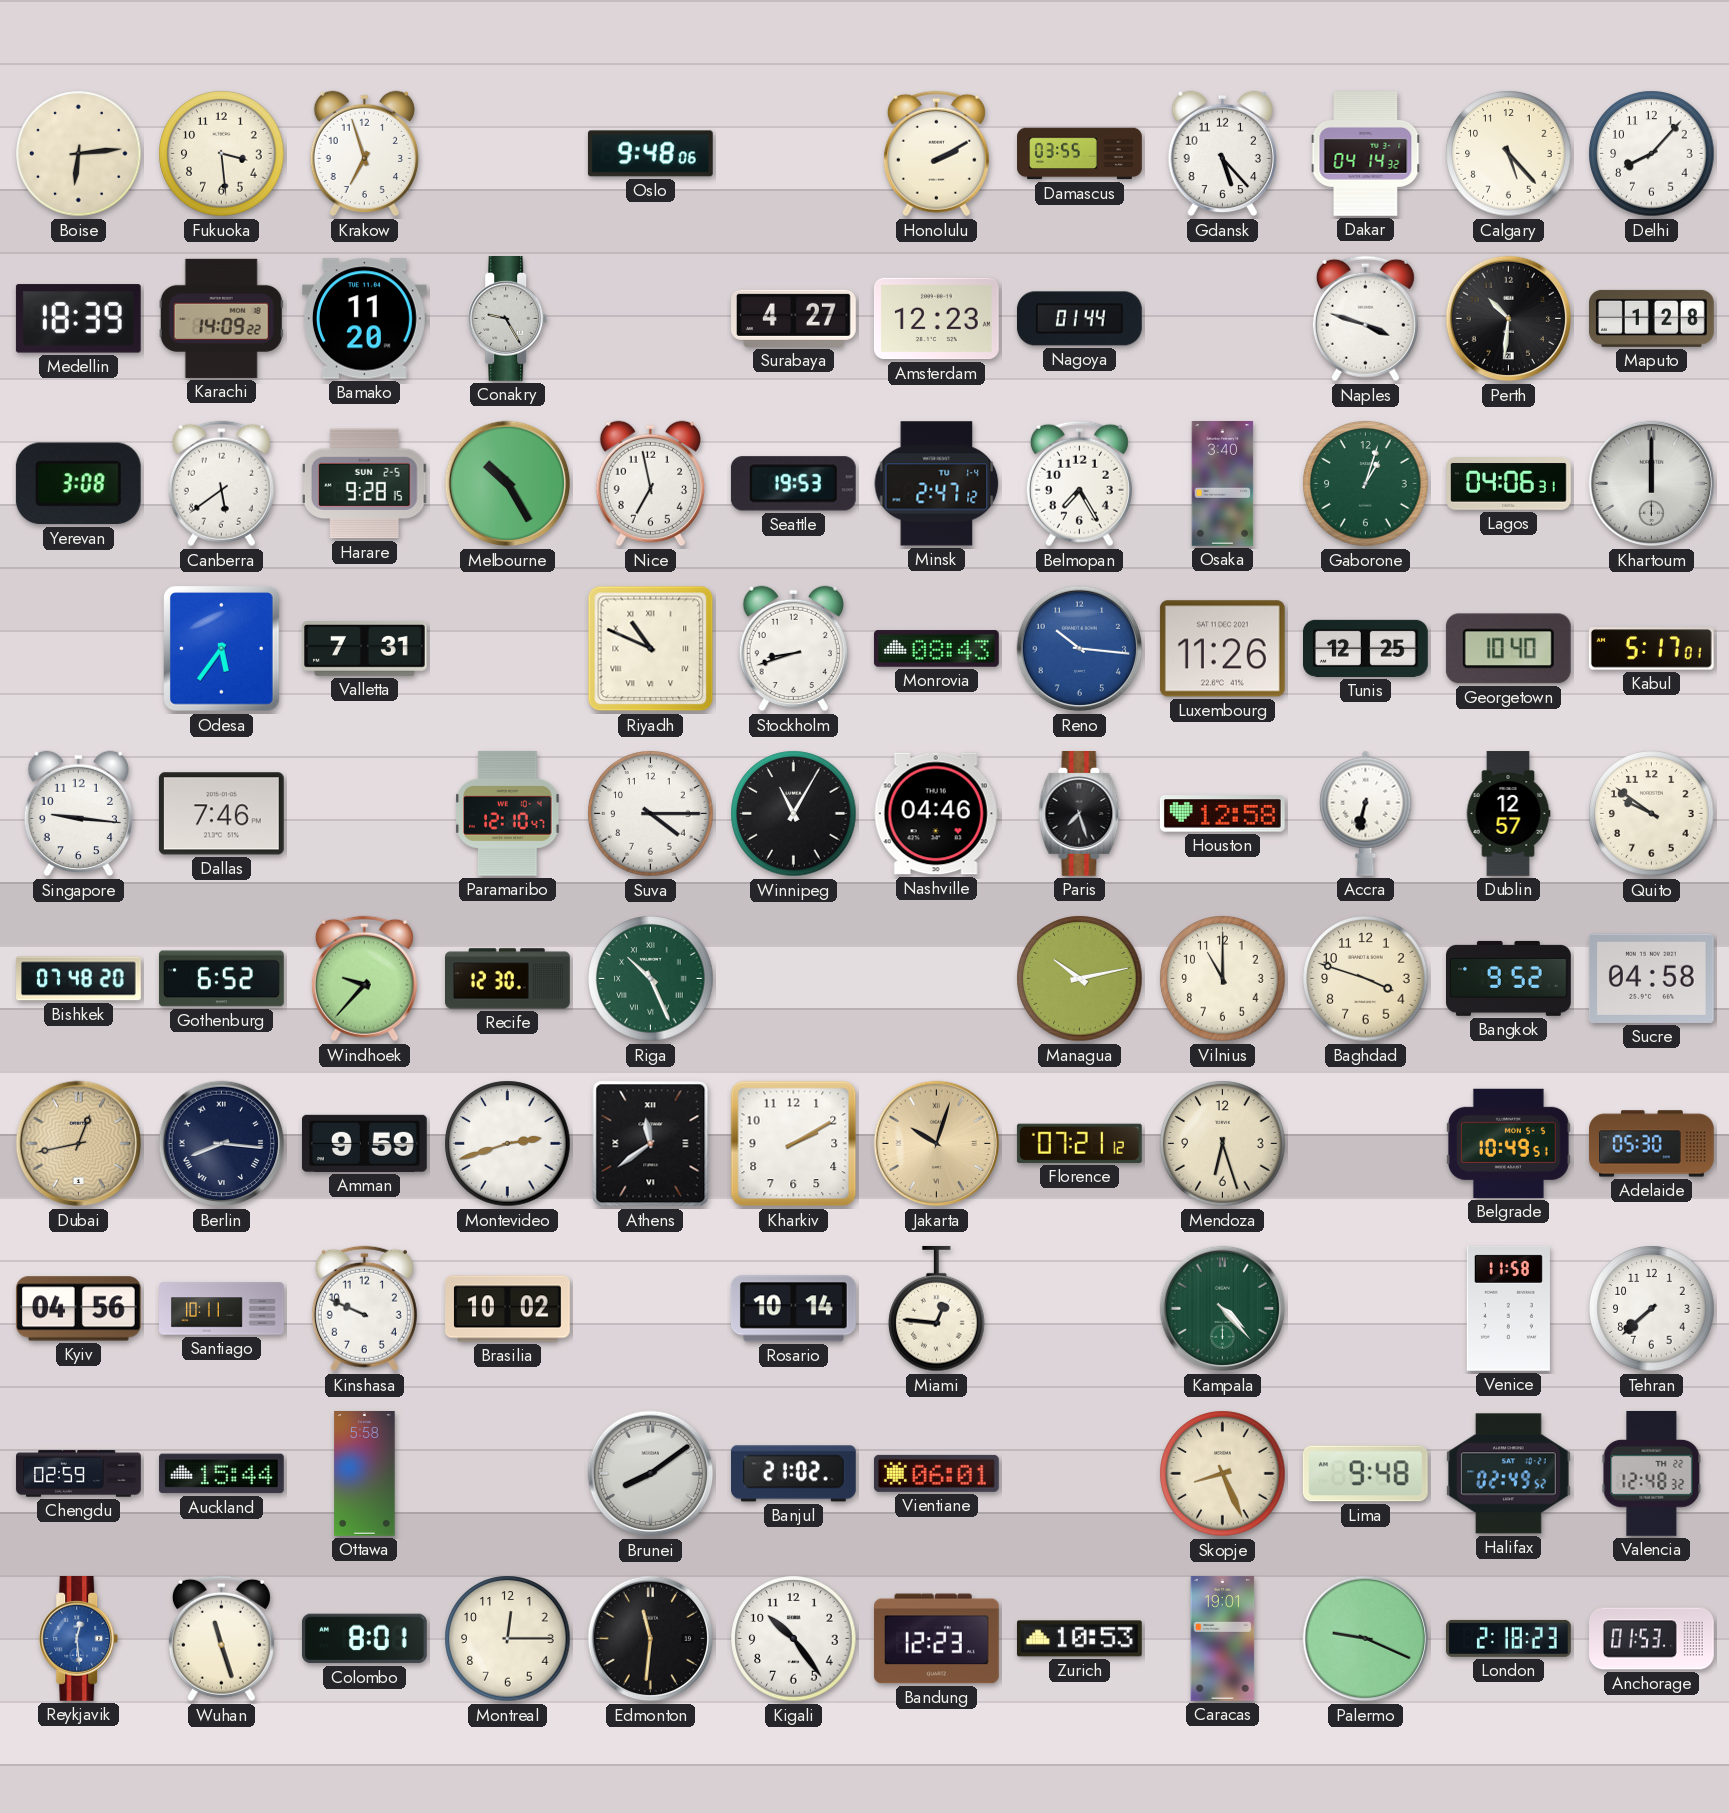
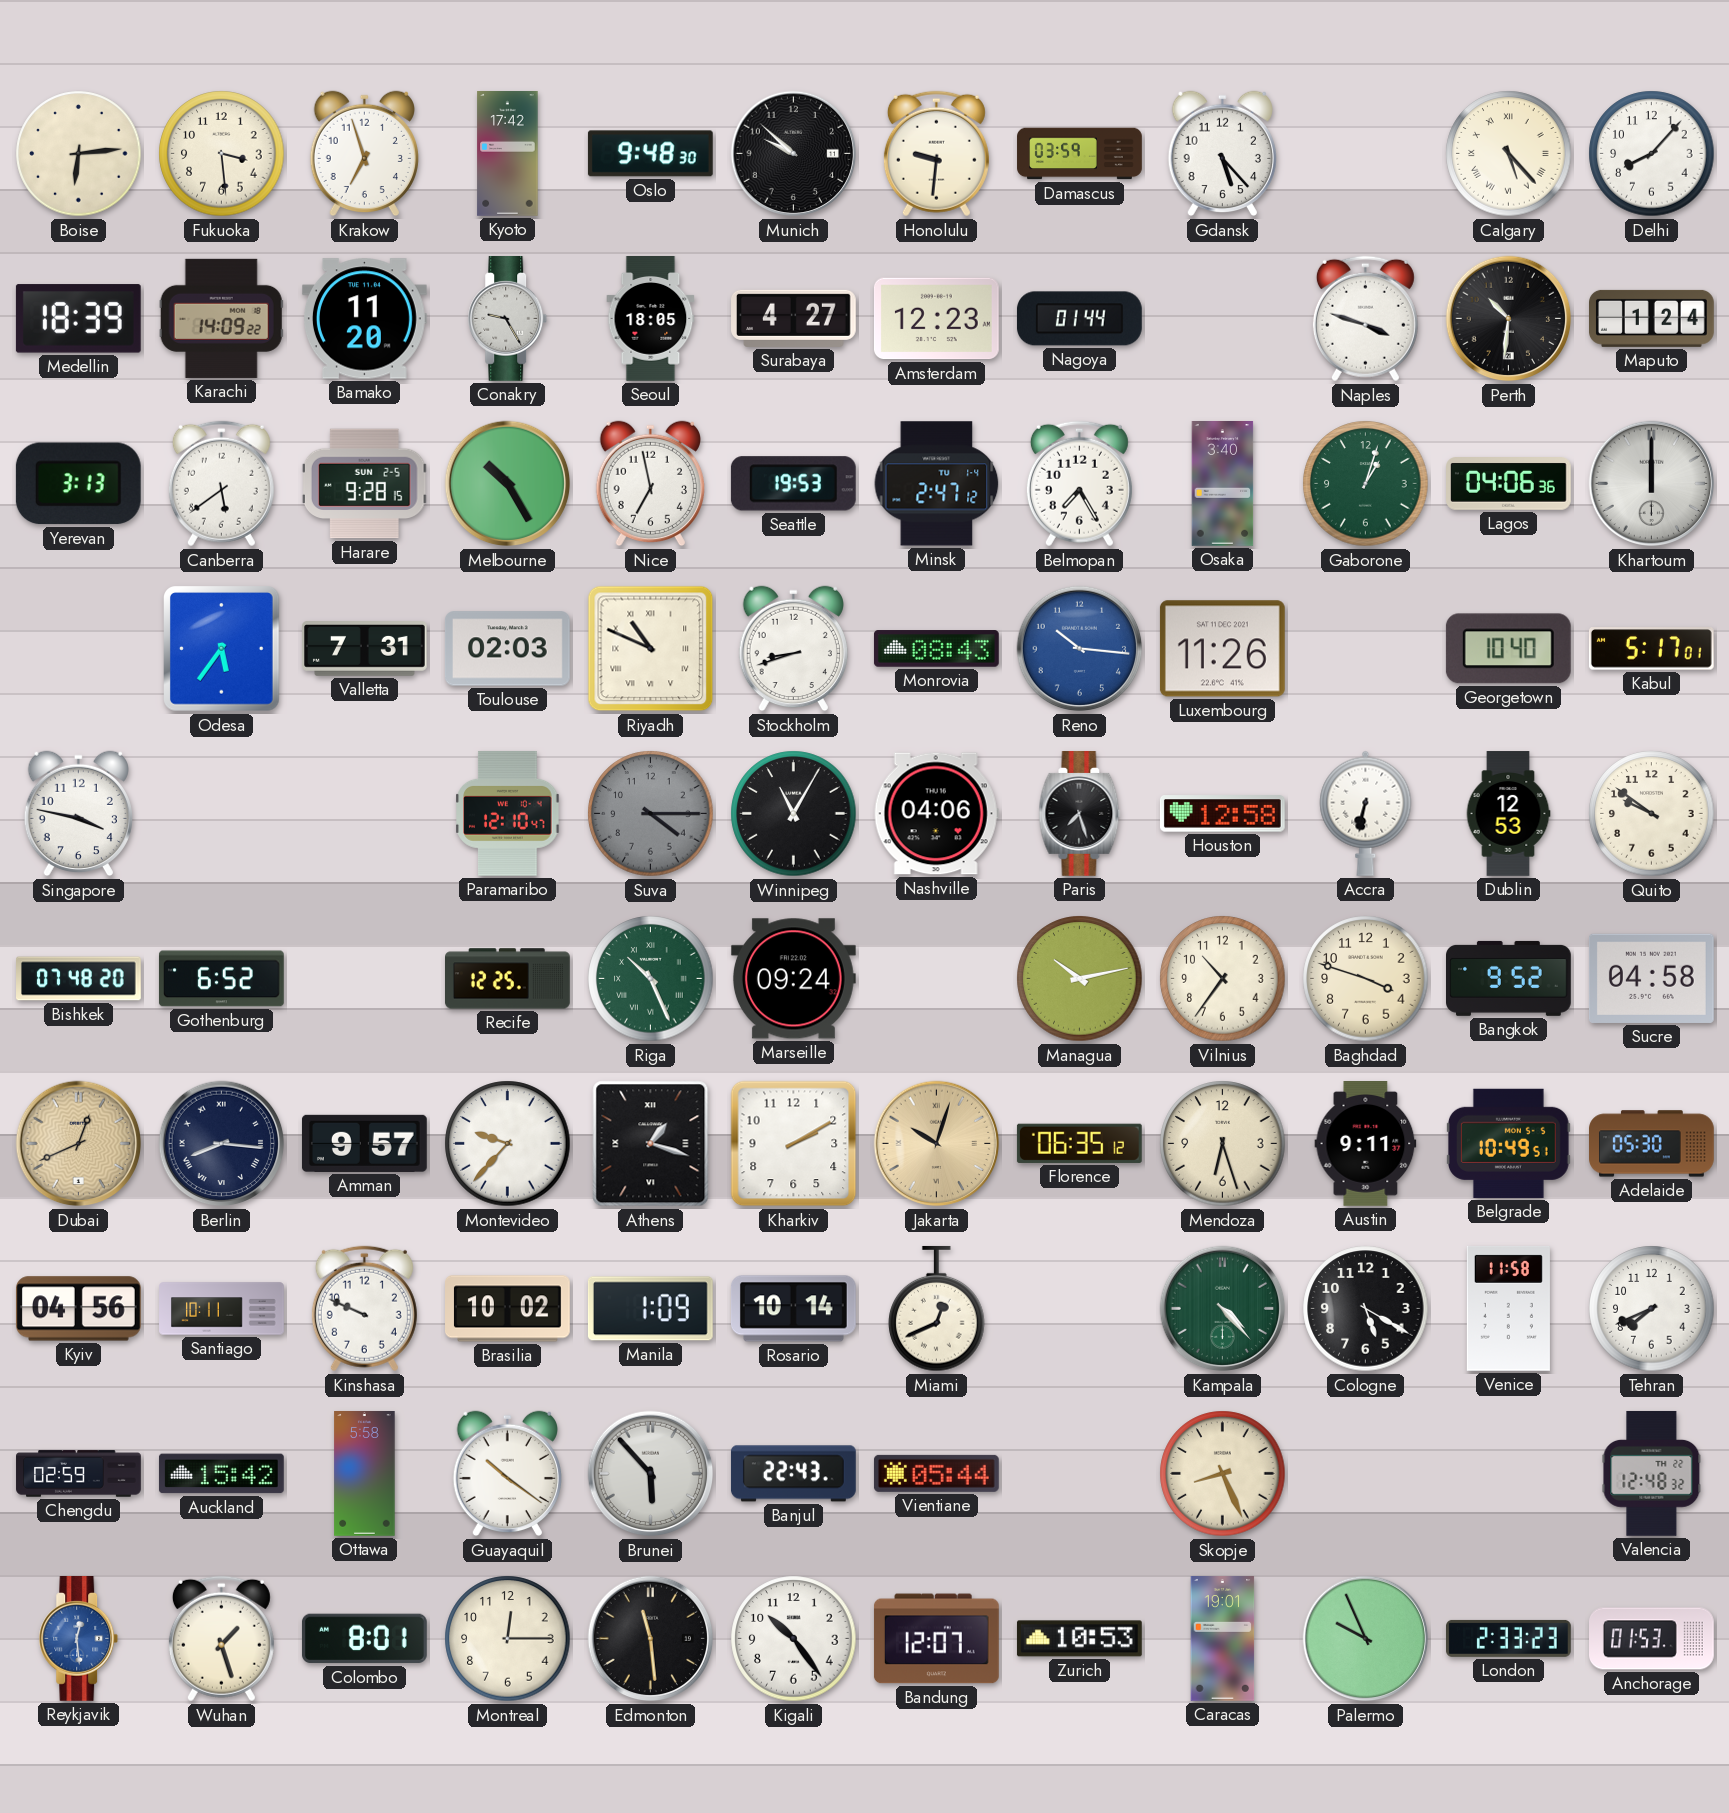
Kyoto: none -> 17:42
Oslo: 9:48:06 -> 9:48:30
Munich: none -> 9:52
Honolulu: 2:10 -> 9:31
Damascus: 03:55 -> 03:59
Dakar: 04:14 -> none
Calgary numerals: Arabic -> Roman
Seoul: none -> 18:05
Maputo: 1:28 -> 1:24
Yerevan: 3:08 -> 3:13
Lagos: 04:06:31 -> 04:06:36
Toulouse: none -> 02:03
Tunis: 12:25 -> none
Singapore: 9:16 -> 3:47
Dallas: 7:46 -> none
Suva dial: white -> grey
Nashville: 04:46 -> 04:06
Dublin: 12:57 -> 12:53
Windhoek: 9:37 -> none
Recife: 12:30 -> 12:25
Marseille: none -> 09:24
Vilnius: 11:00 -> 10:36
Dubai: 12:43 -> 12:41
Amman: 9:59 -> 9:57
Montevideo: 2:42 -> 9:37
Athens: 11:39 -> 1:18
Florence: 07:21 -> 06:35
Austin: none -> 9:11
Manila: none -> 1:09
Miami: 12:46 -> 12:41
Cologne: none -> 5:20
Tehran: 7:38 -> 7:41
Auckland: 15:44 -> 15:42
Guayaquil: none -> 10:21
Brunei: 8:09 -> 5:53
Banjul: 21:02 -> 22:43
Vientiane: 06:01 -> 05:44
Lima: 9:48 -> none
Halifax: 02:49 -> none
Wuhan: 11:27 -> 1:27
Edmonton: 11:31 -> 11:29
Bandung: 12:23 -> 12:07
Palermo: 9:19 -> 9:56
London: 2:18 -> 2:33
